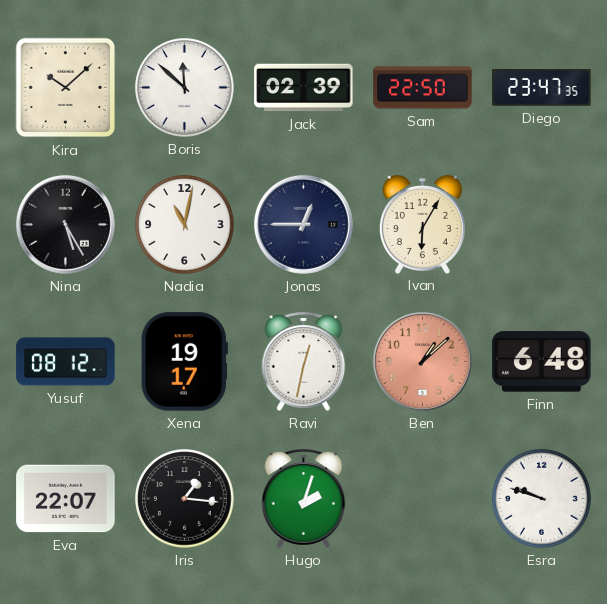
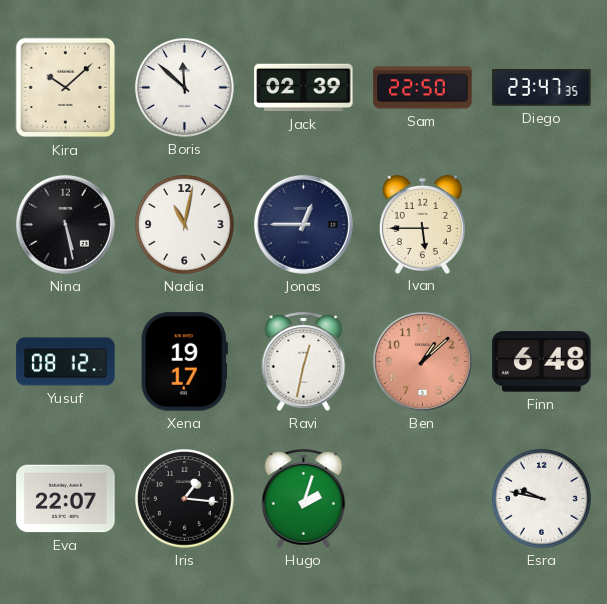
Nina: 5:25 -> 5:28
Ivan: 6:05 -> 5:45
Esra: 9:48 -> 9:47
